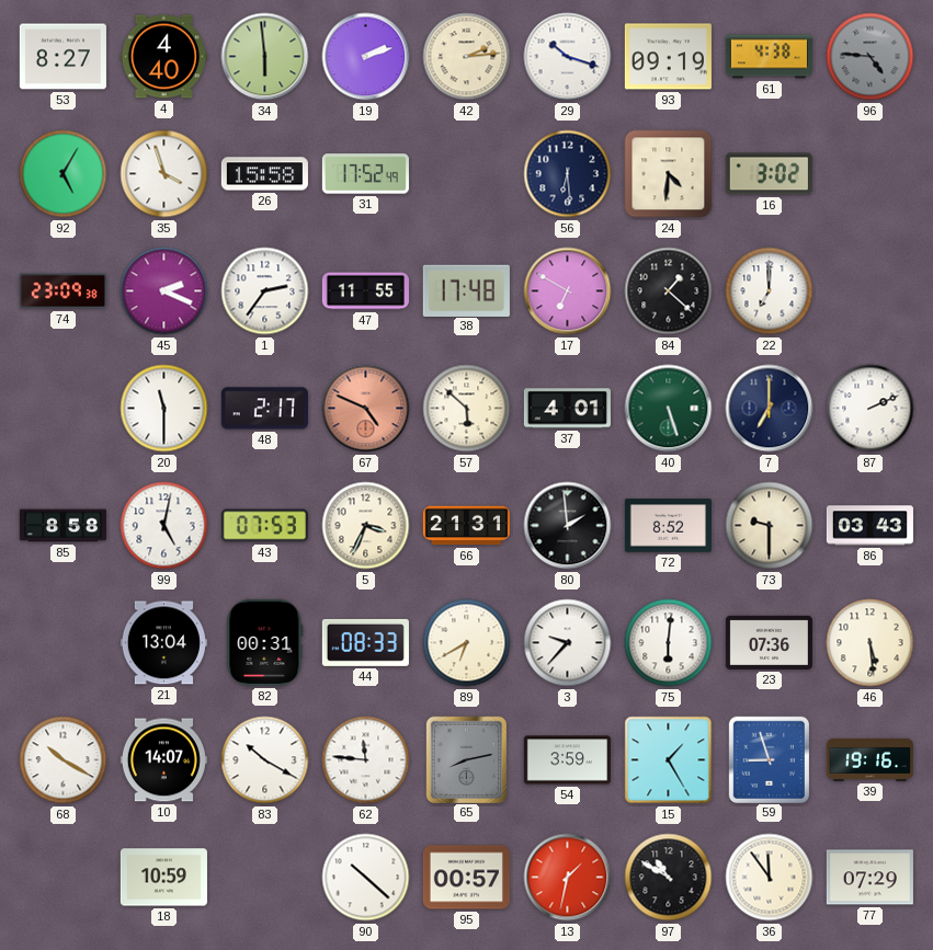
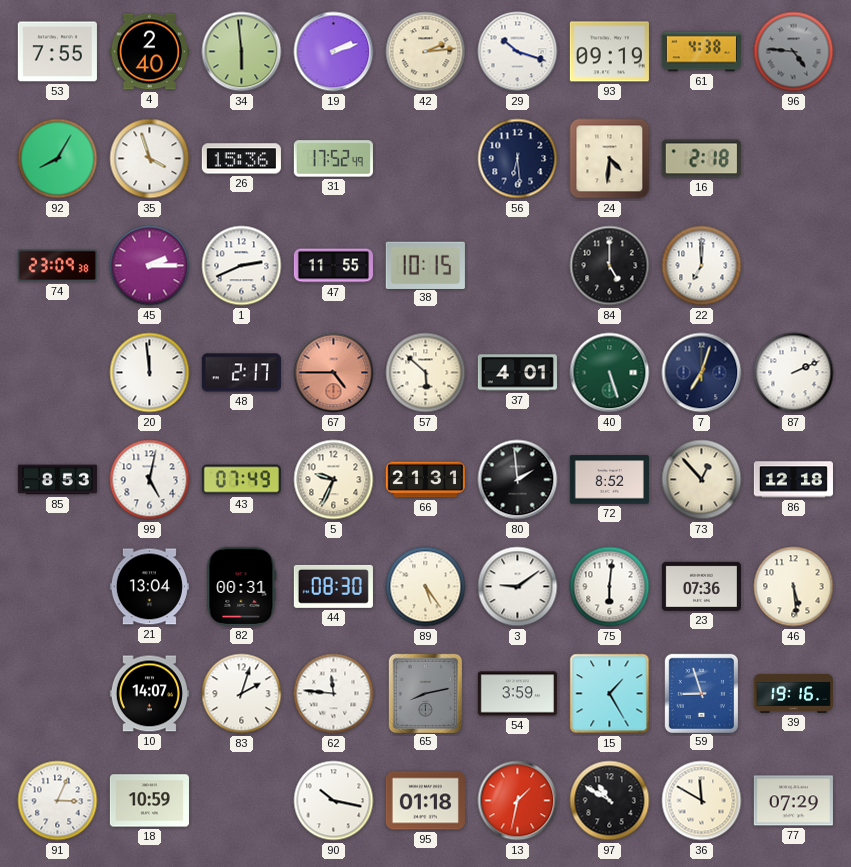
53: 8:27 -> 7:55
4: 4:40 -> 2:40
92: 5:05 -> 8:05
26: 15:58 -> 15:36
16: 3:02 -> 2:18
45: 2:19 -> 2:15
1: 2:36 -> 2:41
38: 17:48 -> 10:15
17: 6:50 -> none
84: 1:22 -> 5:00
20: 11:30 -> 11:59
67: 4:49 -> 4:45
7: 7:00 -> 7:03
85: 8:58 -> 8:53
43: 07:53 -> 07:49
5: 3:34 -> 9:34
73: 9:30 -> 12:53
86: 03:43 -> 12:18
44: 08:33 -> 08:30
89: 6:40 -> 5:24
3: 9:37 -> 9:09
68: 10:20 -> none
83: 10:20 -> 2:03
91: none -> 3:04
90: 10:22 -> 10:17
95: 00:57 -> 01:18
36: 11:54 -> 11:50
